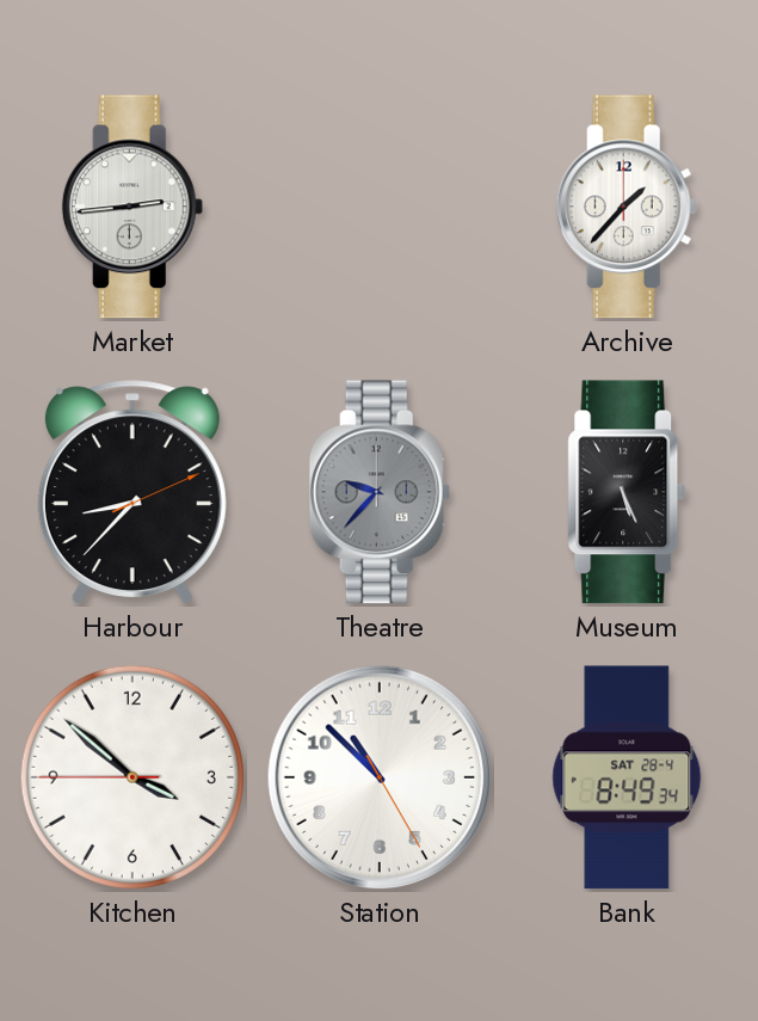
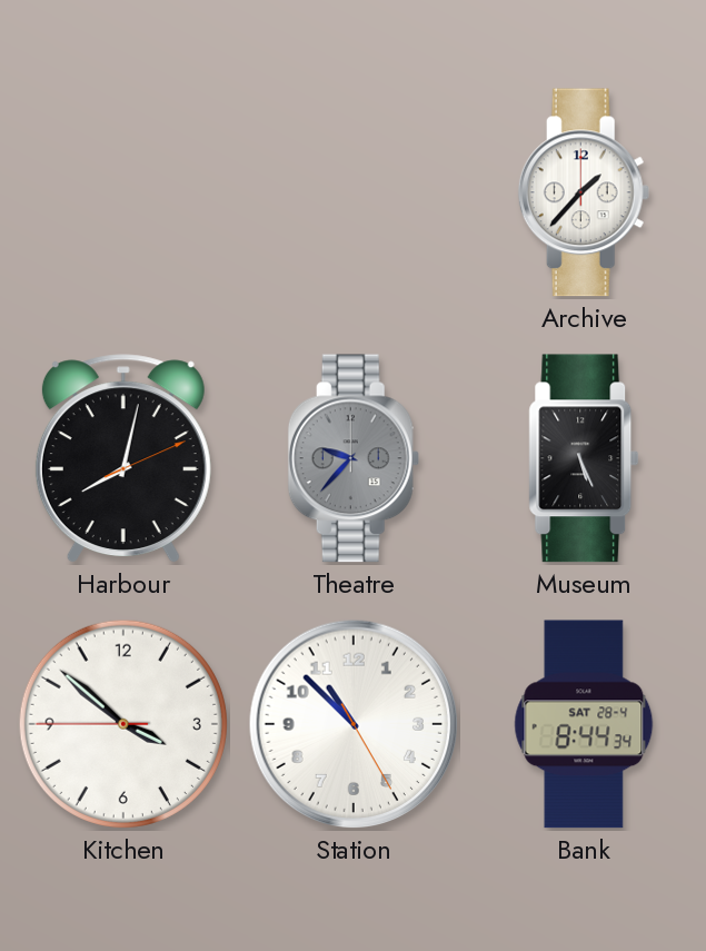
Market: 2:44 -> none
Harbour: 8:37 -> 8:02
Bank: 8:49 -> 8:44
